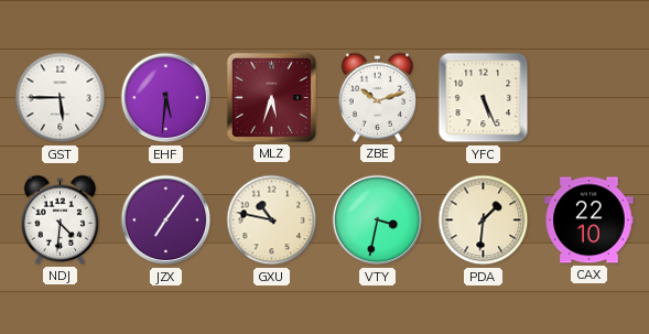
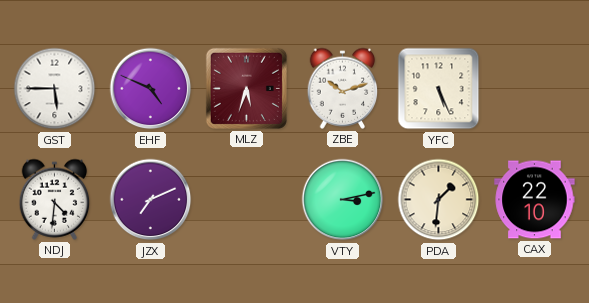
EHF: 5:31 -> 4:49
JZX: 7:06 -> 7:11
GXU: 10:47 -> none
VTY: 3:32 -> 3:13
